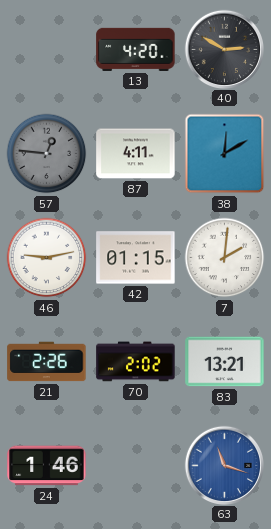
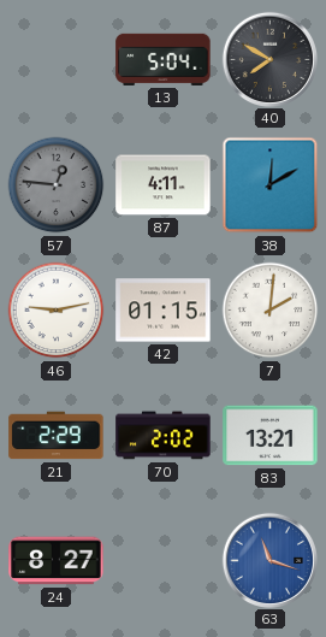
13: 4:20 -> 5:04
40: 2:50 -> 7:50
21: 2:26 -> 2:29
24: 1:46 -> 8:27
